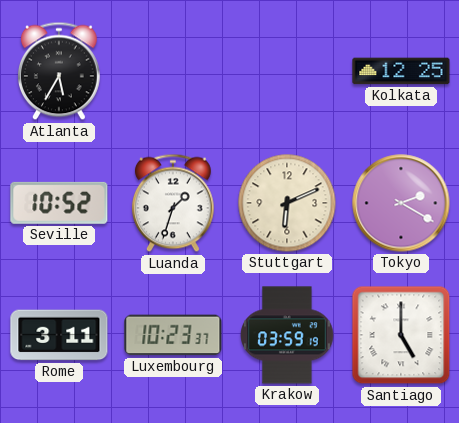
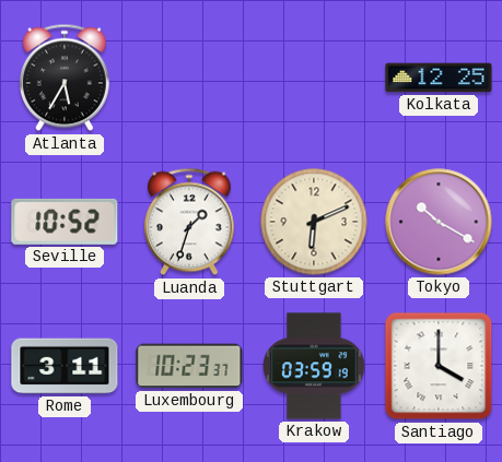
Tokyo: 2:20 -> 10:20
Santiago: 5:00 -> 4:00
